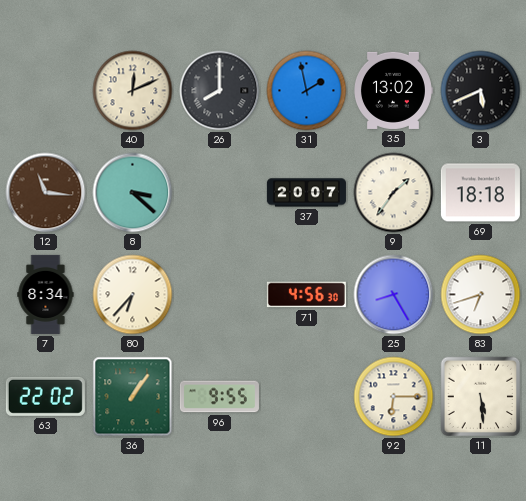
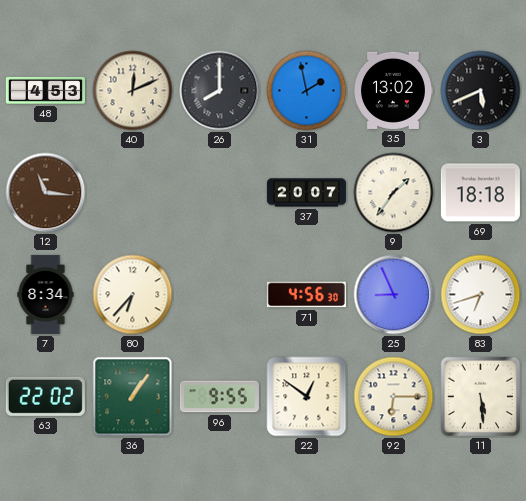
48: none -> 4:53
8: 3:22 -> none
25: 8:25 -> 8:56
22: none -> 12:51
